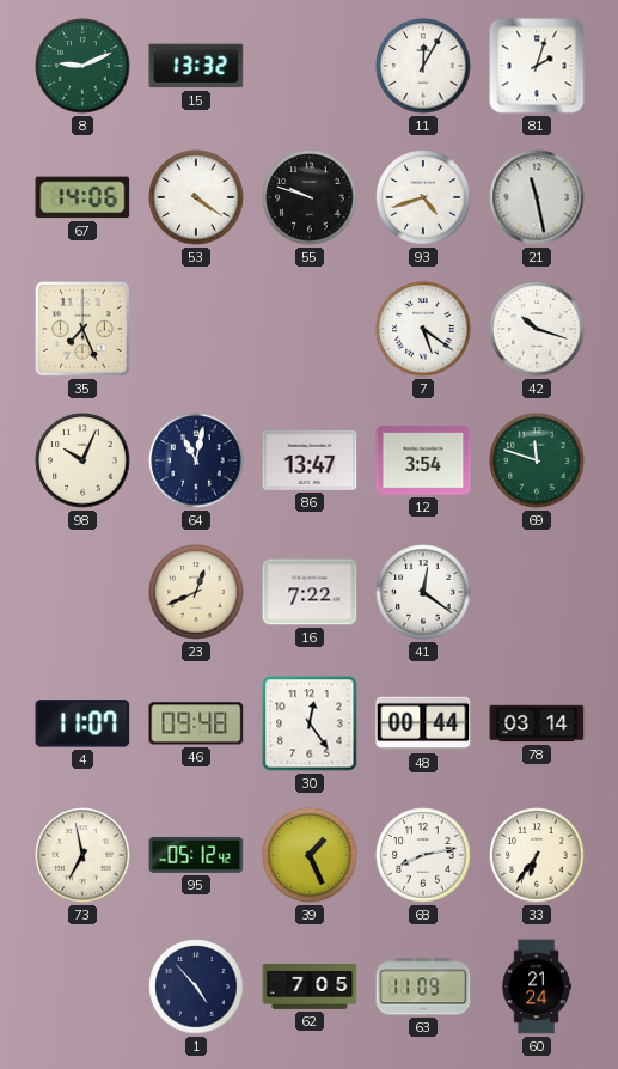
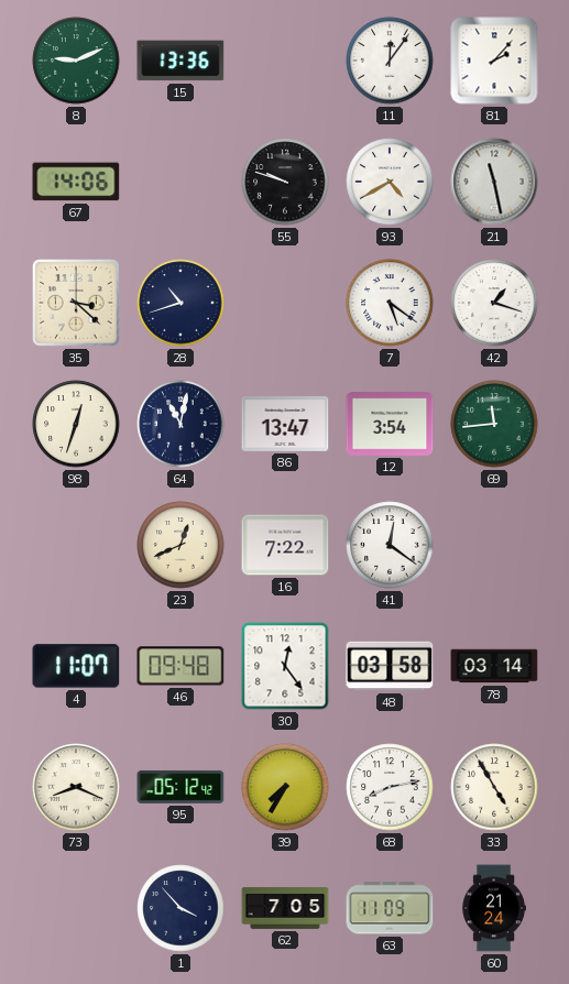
15: 13:32 -> 13:36
11: 12:05 -> 12:06
81: 2:03 -> 2:07
53: 4:21 -> none
93: 4:42 -> 4:40
35: 7:26 -> 3:22
28: none -> 10:42
42: 10:18 -> 1:18
98: 10:04 -> 12:33
69: 11:48 -> 11:44
48: 00:44 -> 03:58
73: 6:58 -> 8:19
39: 1:26 -> 7:35
33: 6:36 -> 4:55
1: 4:53 -> 3:53
